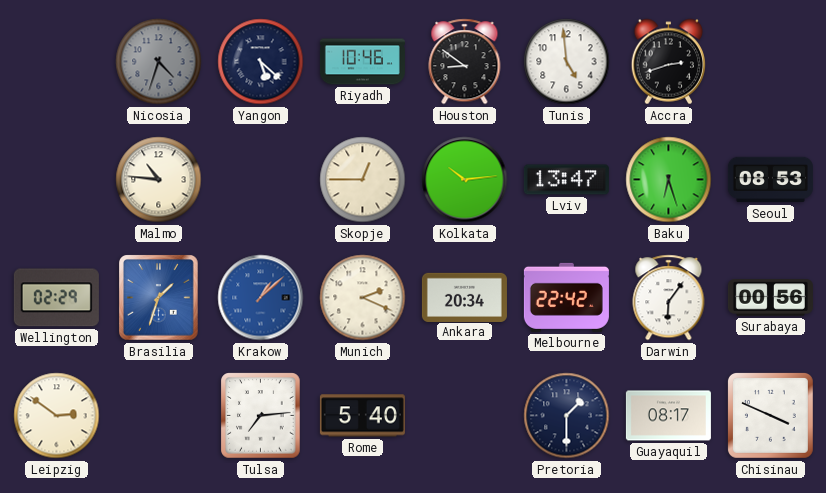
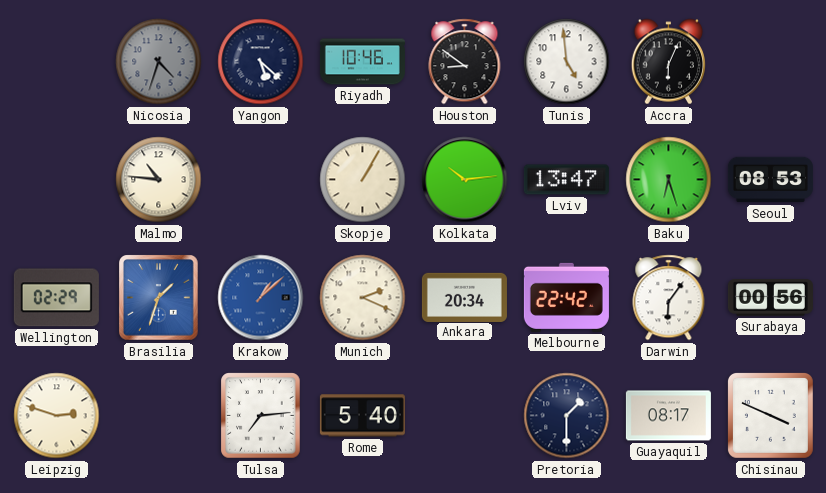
Accra: 2:42 -> 6:04
Skopje: 12:45 -> 1:05
Leipzig: 2:51 -> 2:48
